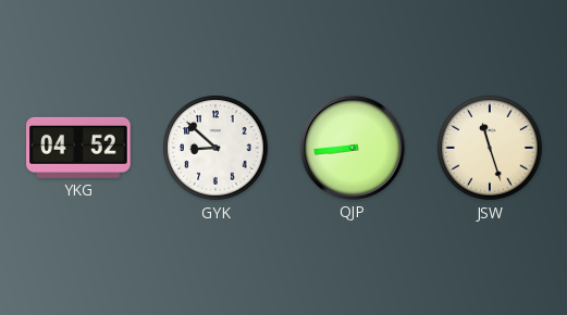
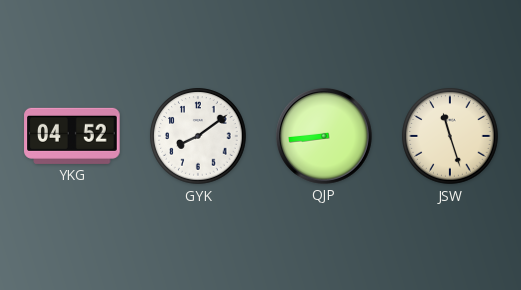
GYK: 8:52 -> 8:09
